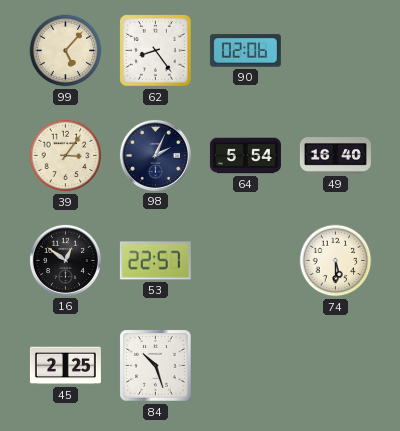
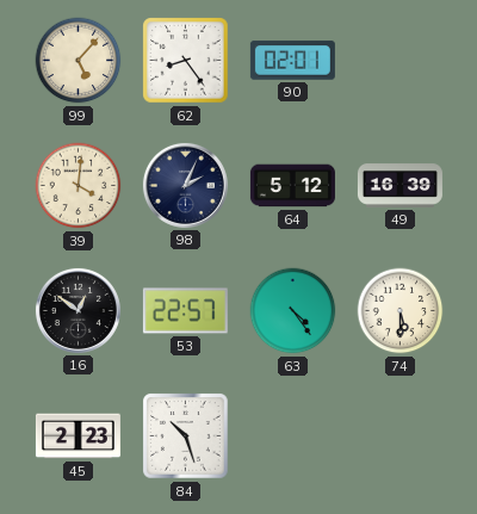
90: 02:06 -> 02:01
39: 3:06 -> 4:01
64: 5:54 -> 5:12
49: 16:40 -> 16:39
63: none -> 4:24
45: 2:25 -> 2:23
